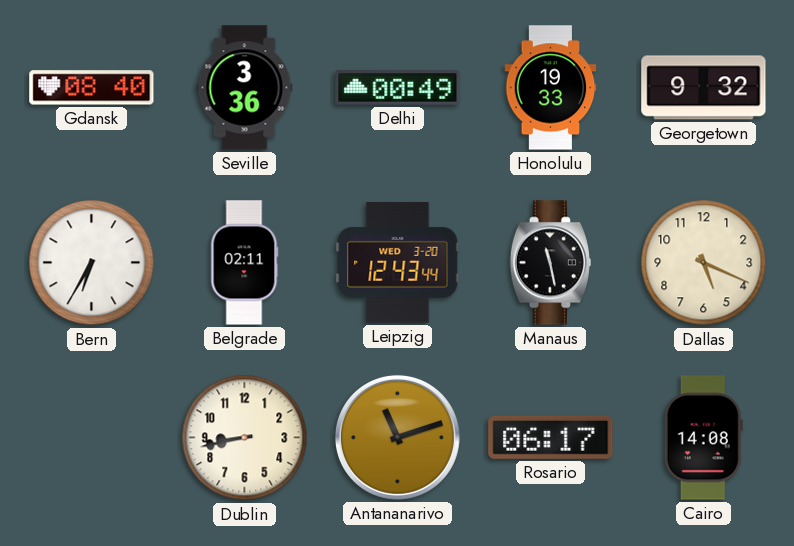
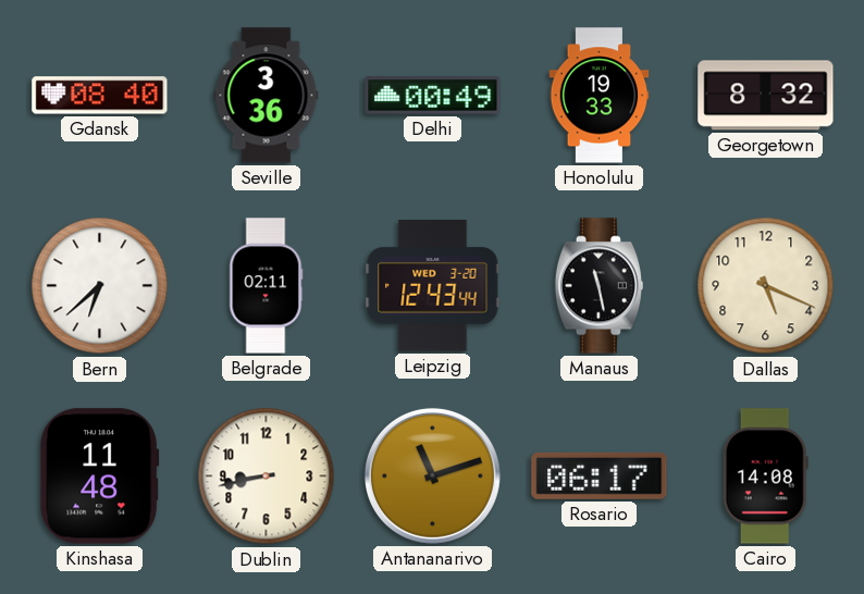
Georgetown: 9:32 -> 8:32
Bern: 6:35 -> 6:38
Kinshasa: none -> 11:48
